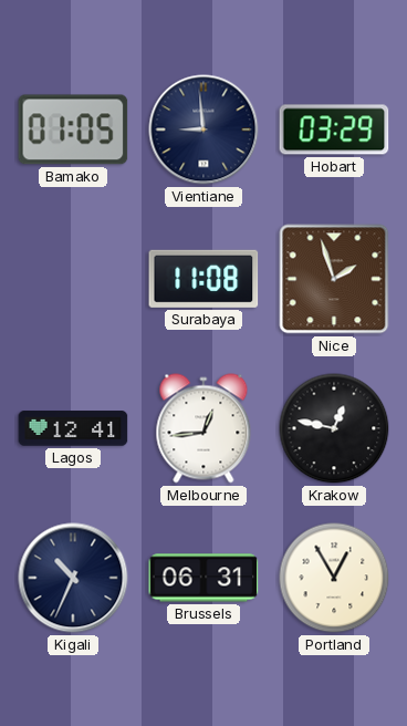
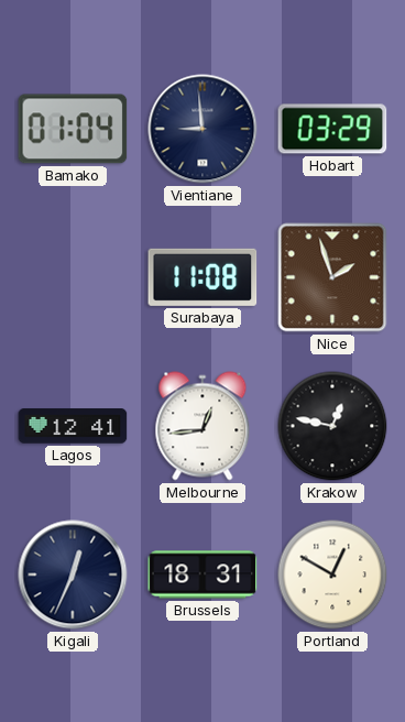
Bamako: 01:05 -> 01:04
Kigali: 10:34 -> 12:34
Brussels: 06:31 -> 18:31
Portland: 12:55 -> 12:50
